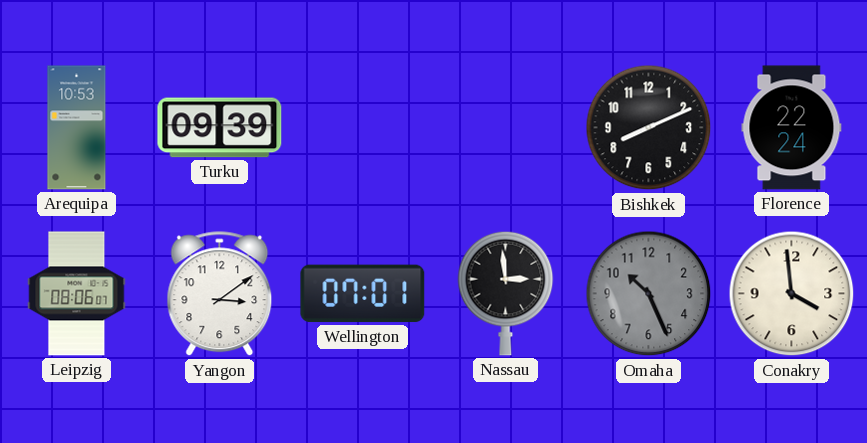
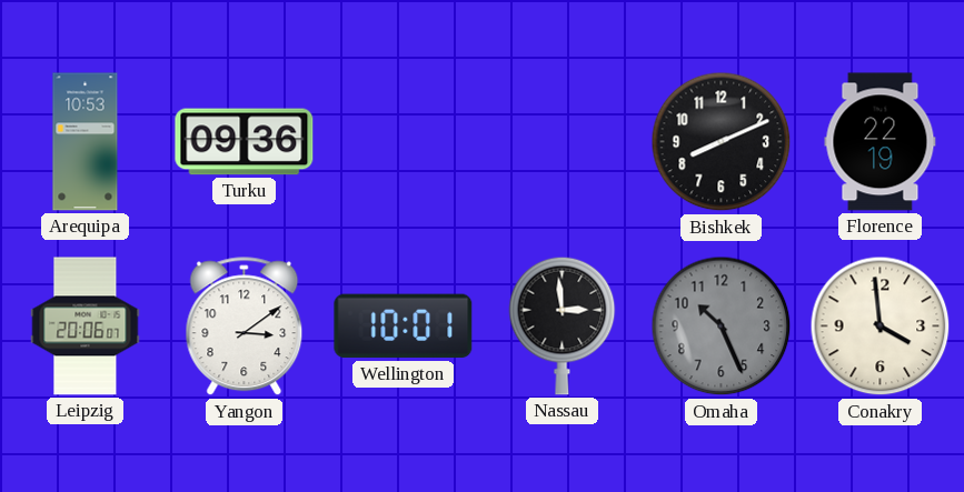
Turku: 09:39 -> 09:36
Florence: 22:24 -> 22:19
Leipzig: 08:06 -> 20:06
Wellington: 07:01 -> 10:01
